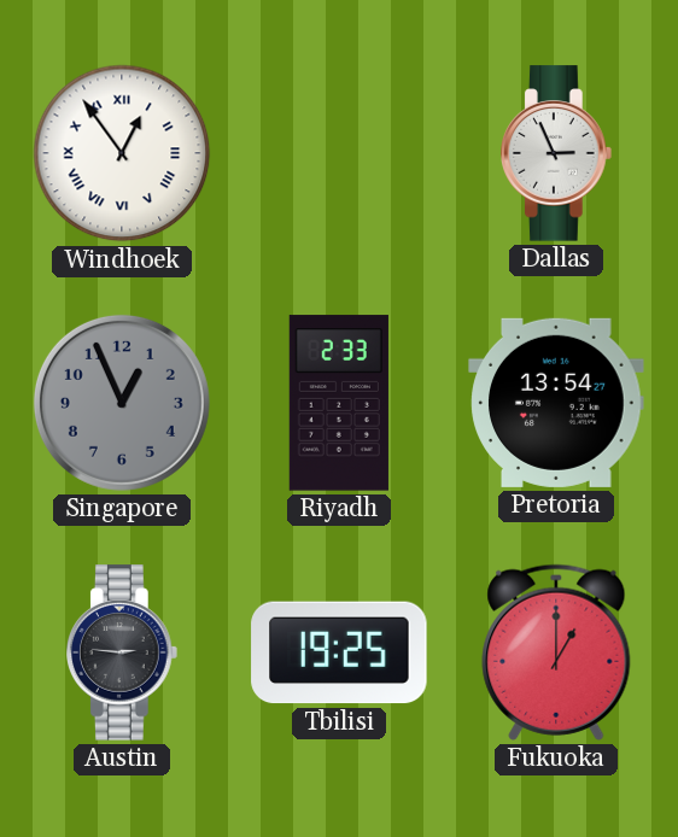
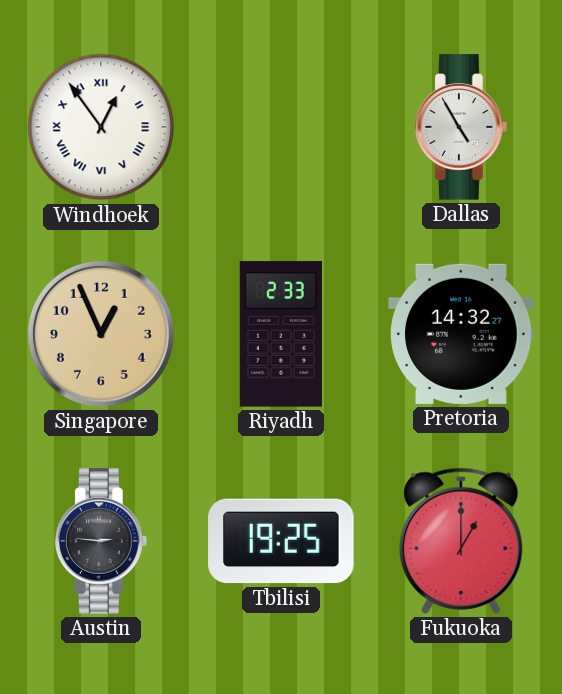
Dallas: 2:56 -> 4:55
Singapore dial: grey -> champagne
Pretoria: 13:54 -> 14:32
